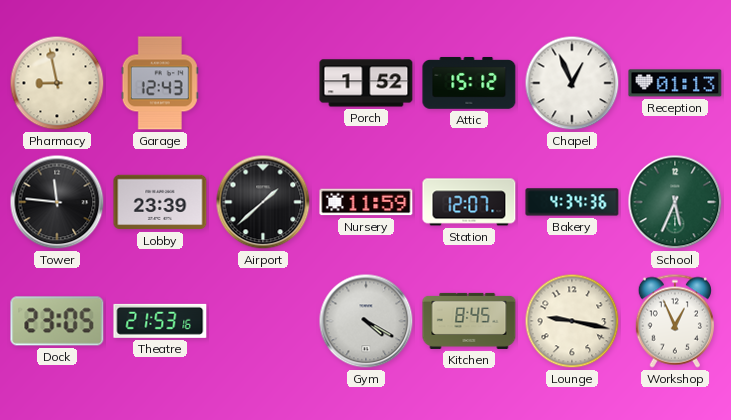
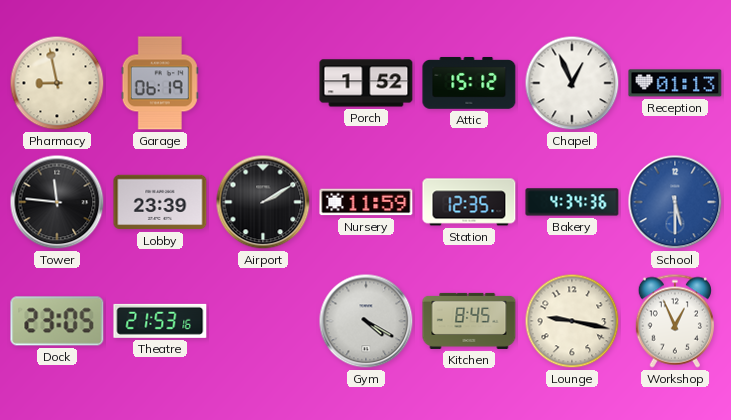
Garage: 12:43 -> 06:19
Airport: 1:38 -> 2:10
Station: 12:07 -> 12:35
School: 5:34 -> 5:30
School dial: green -> blue
